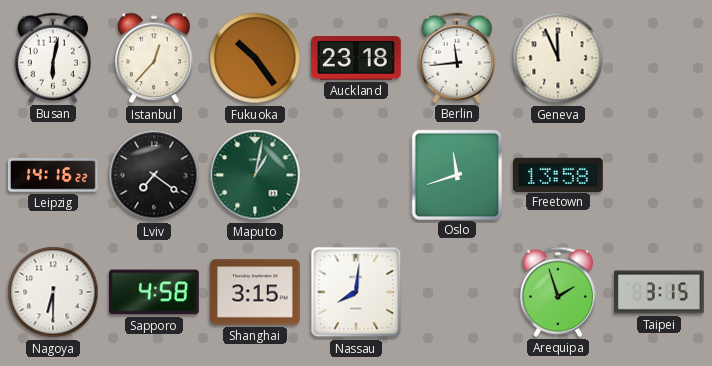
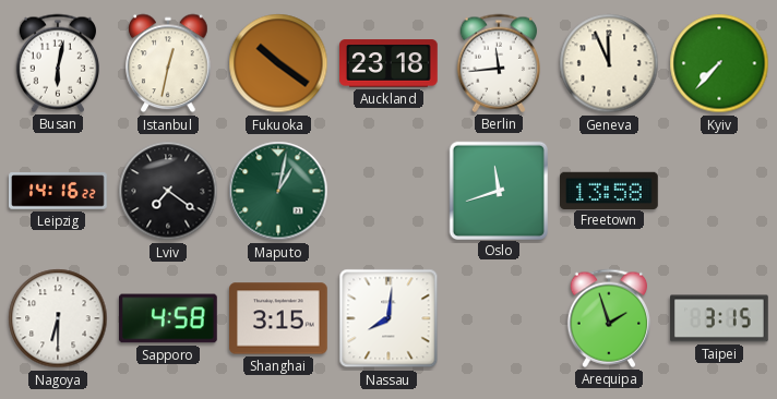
Istanbul: 12:37 -> 12:32
Fukuoka: 10:24 -> 10:21
Kyiv: none -> 7:37
